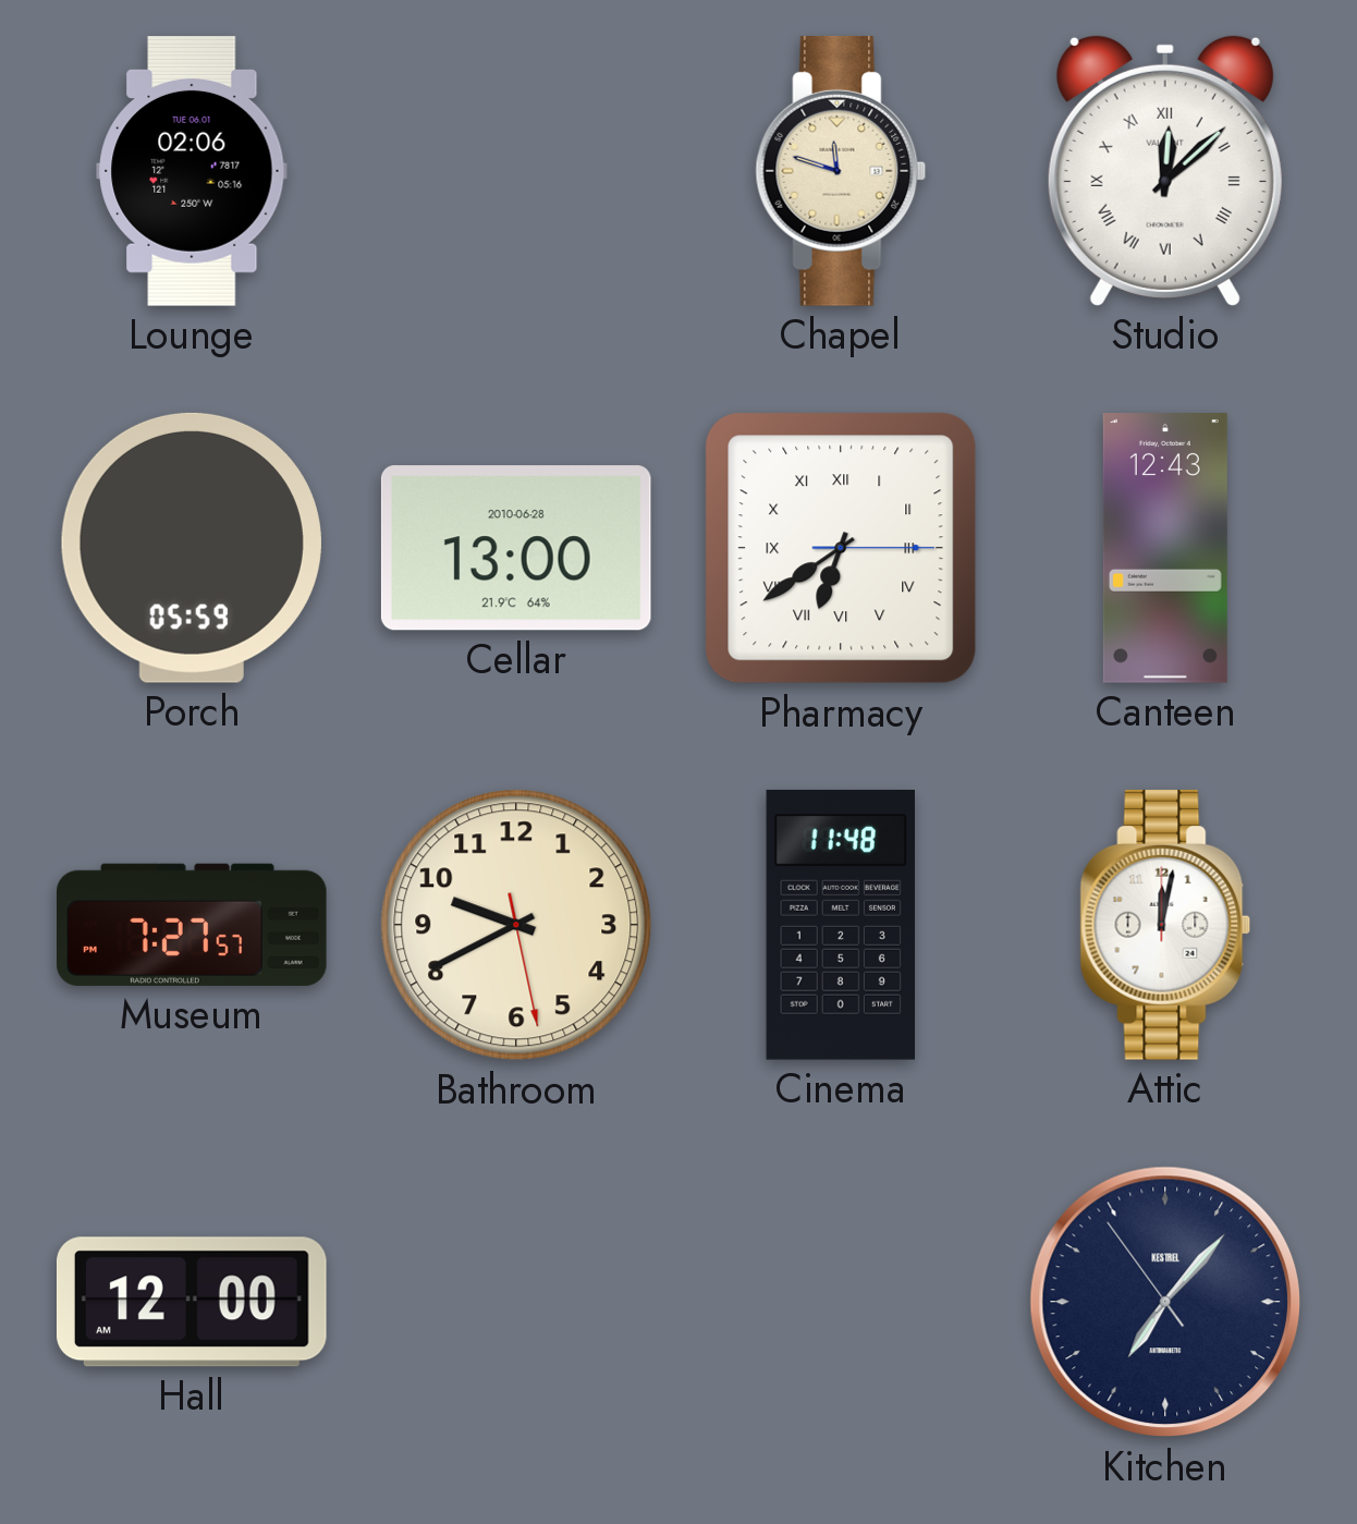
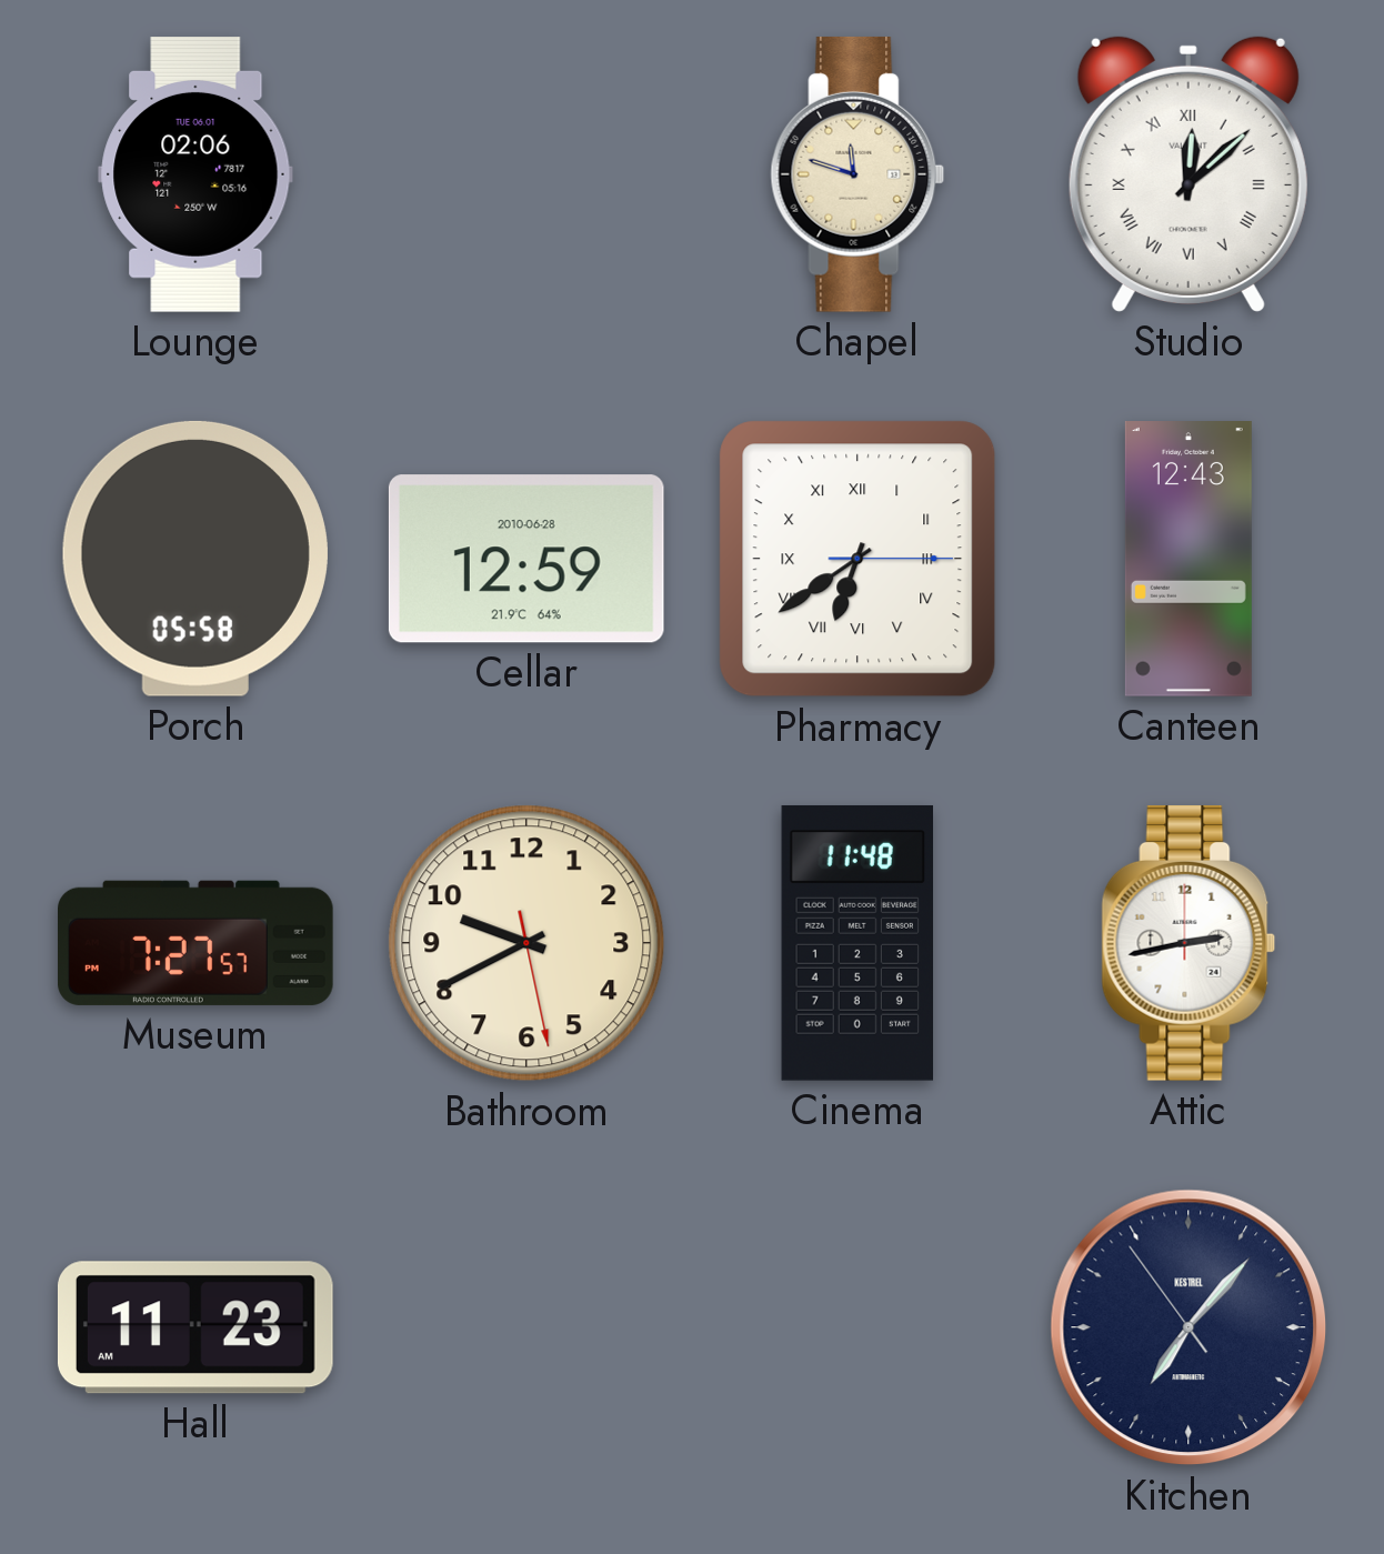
Porch: 05:59 -> 05:58
Cellar: 13:00 -> 12:59
Attic: 12:02 -> 2:43
Hall: 12:00 -> 11:23
